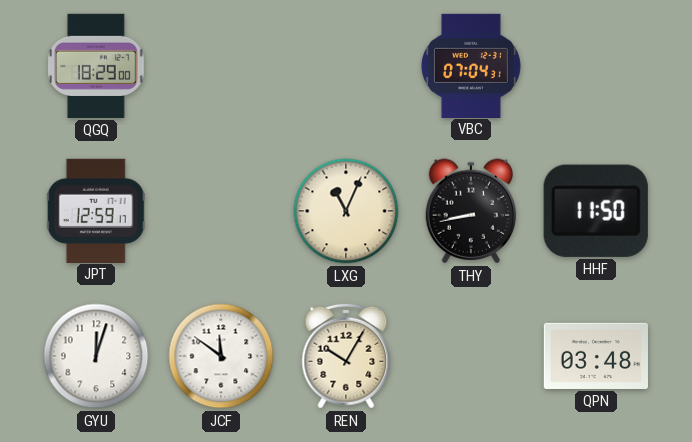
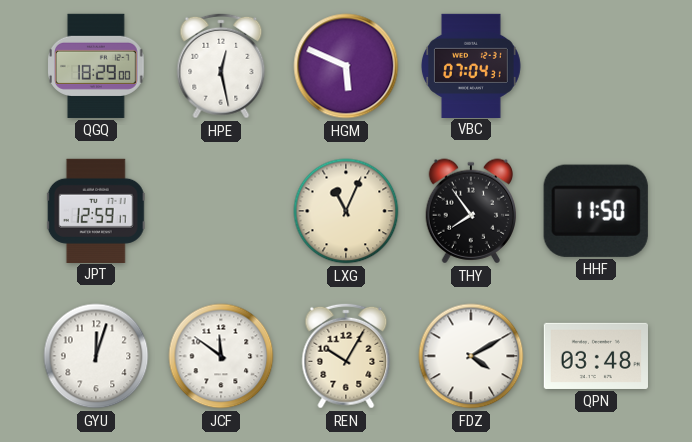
HPE: none -> 12:28
HGM: none -> 5:49
THY: 8:43 -> 7:54
FDZ: none -> 4:10
